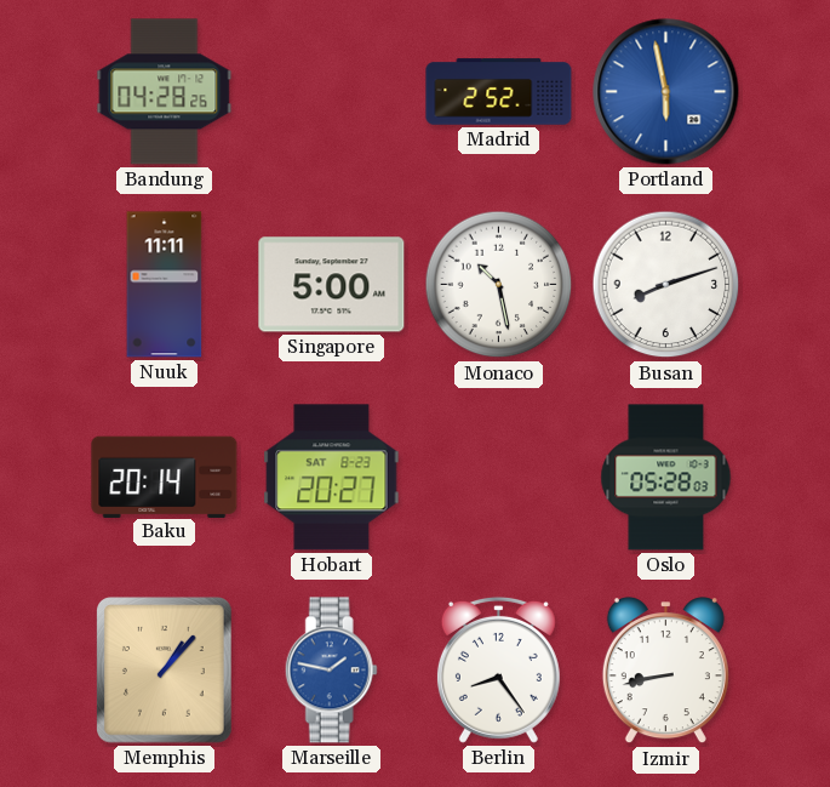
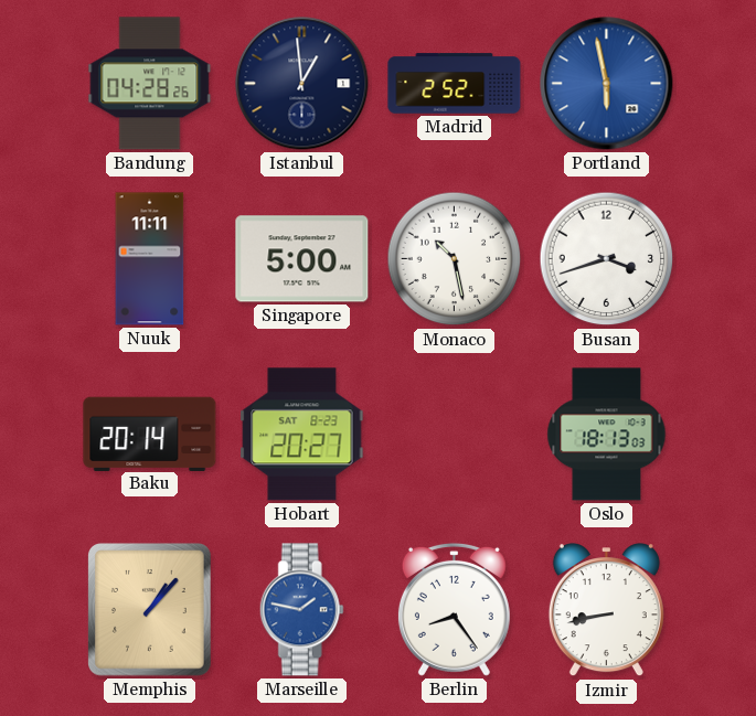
Istanbul: none -> 12:59
Busan: 8:12 -> 3:42
Oslo: 05:28 -> 18:13
